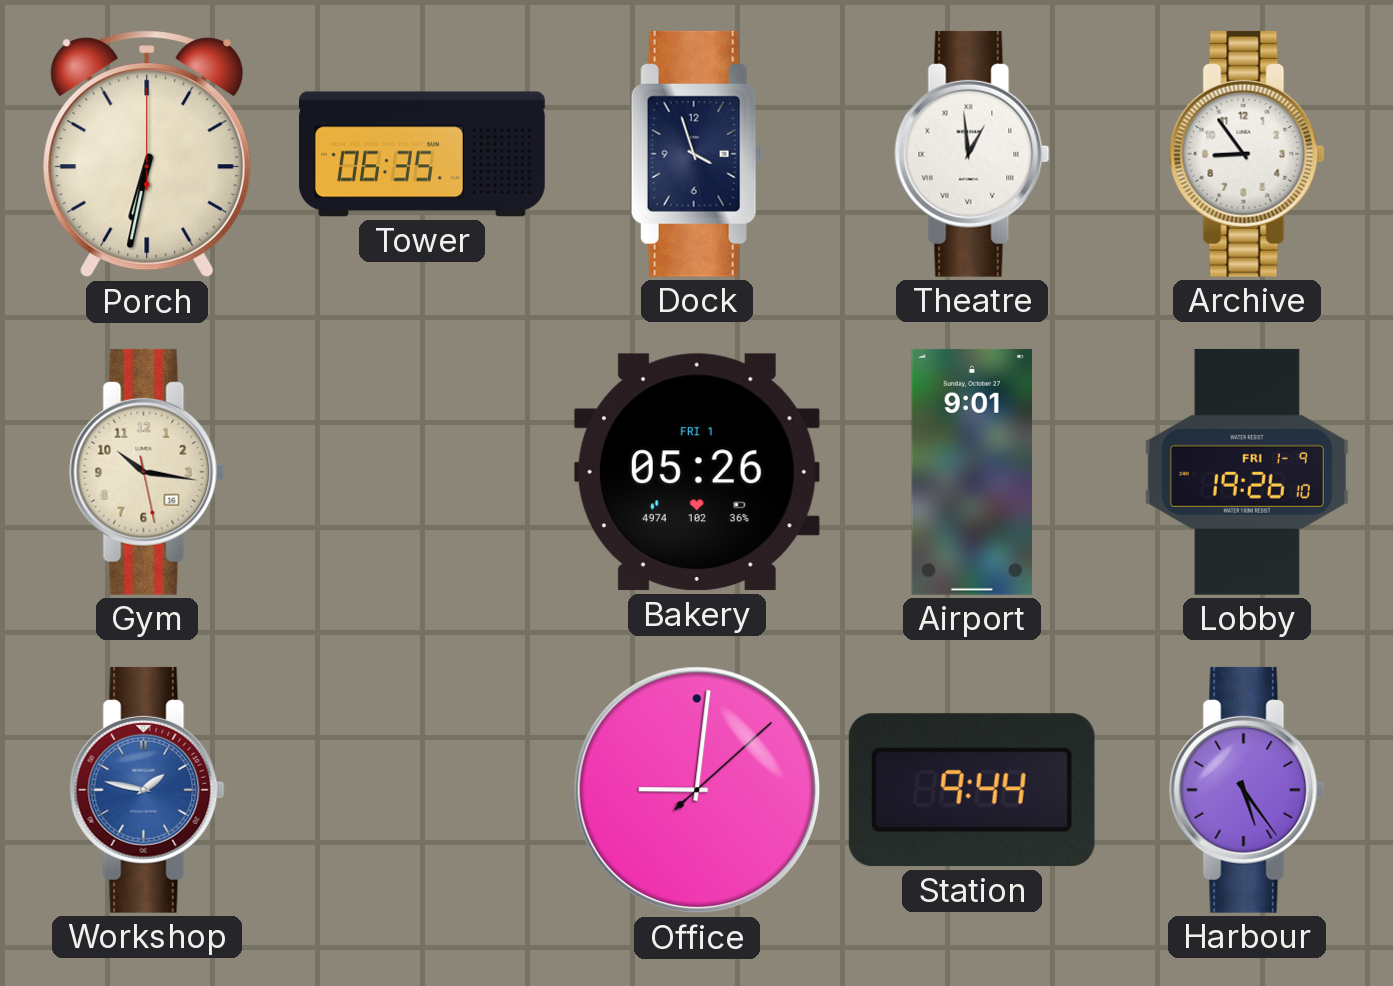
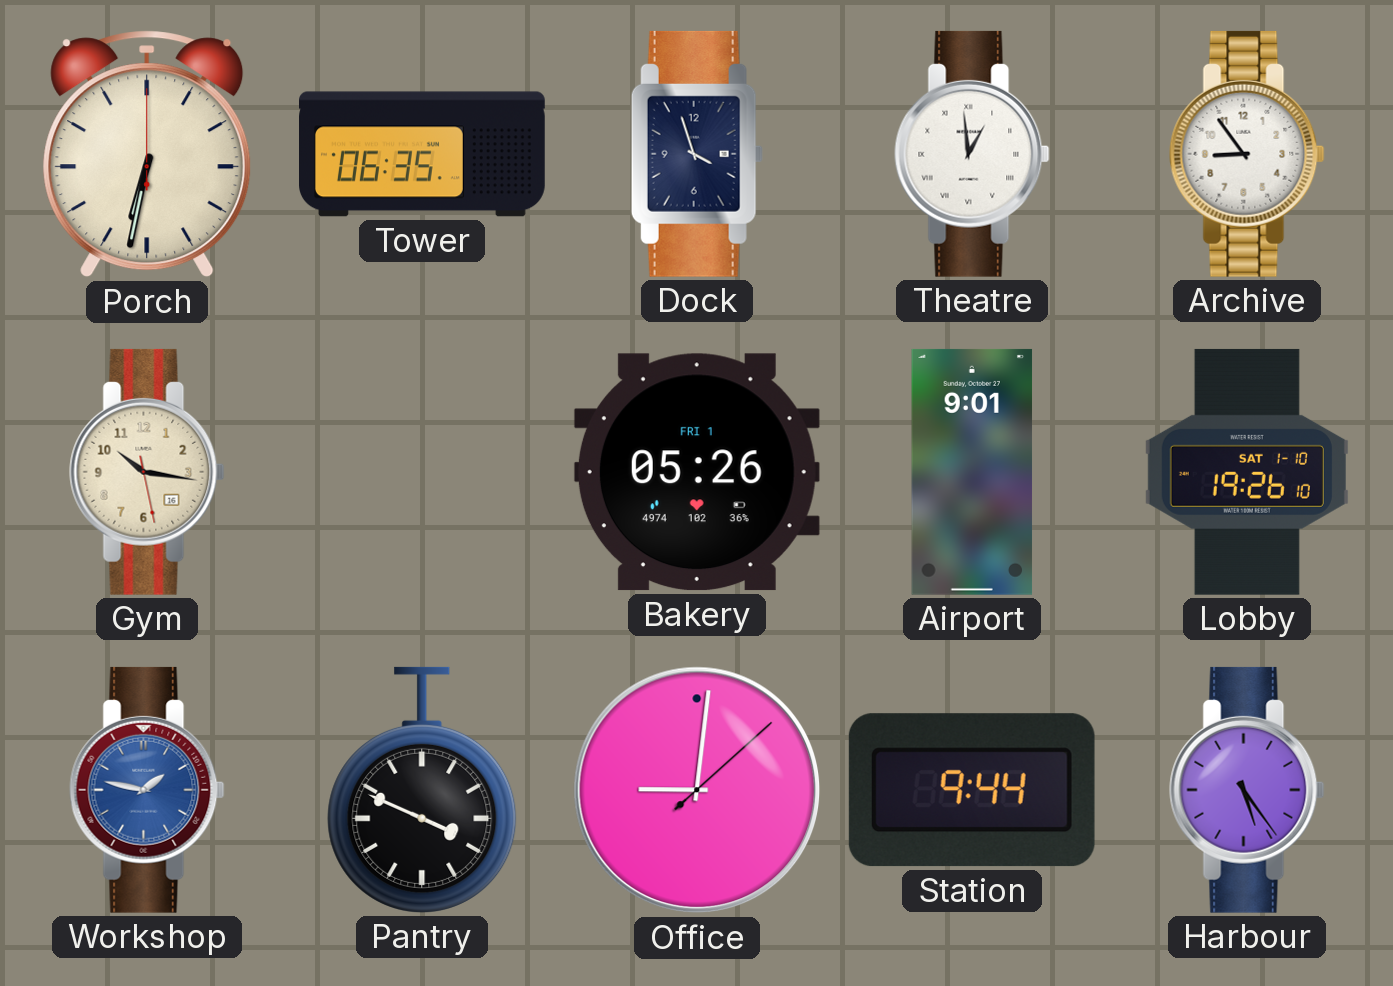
Lobby date: FRI 1-9 -> SAT 1-10
Pantry: none -> 3:49
